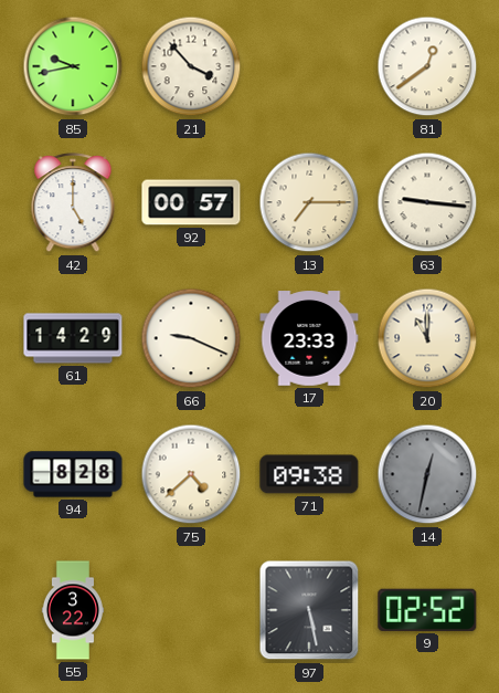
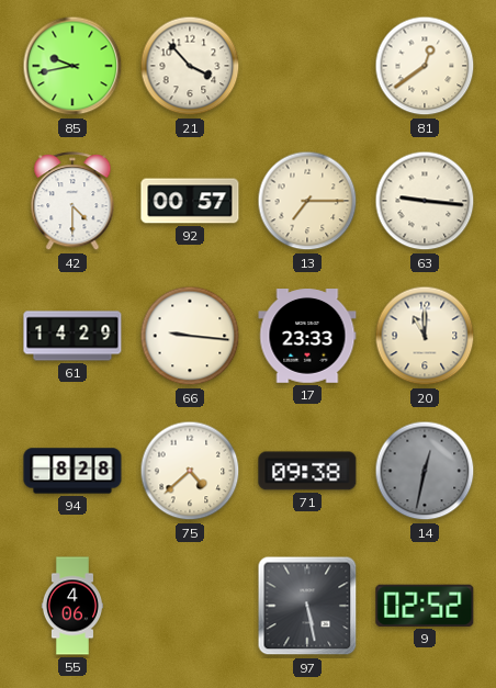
42: 5:00 -> 4:30
66: 9:19 -> 9:16
55: 3:22 -> 4:06
